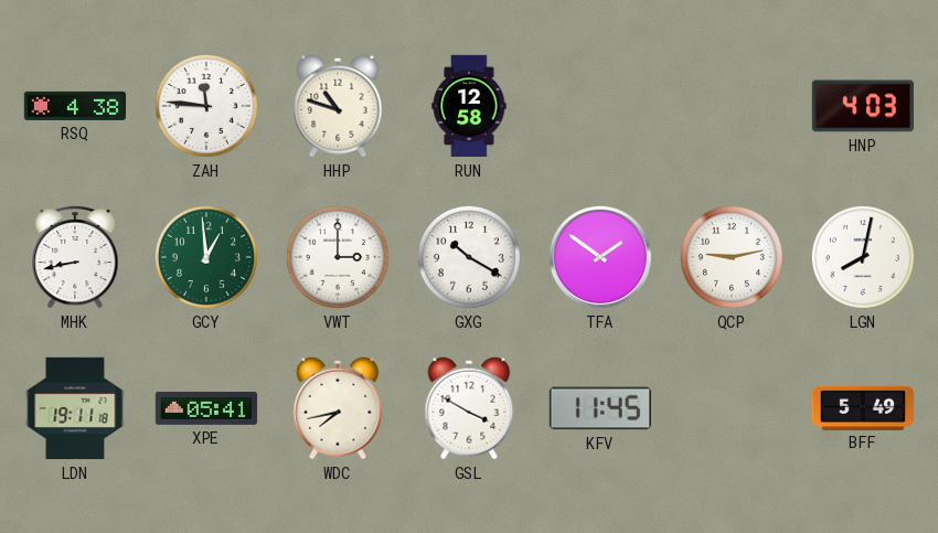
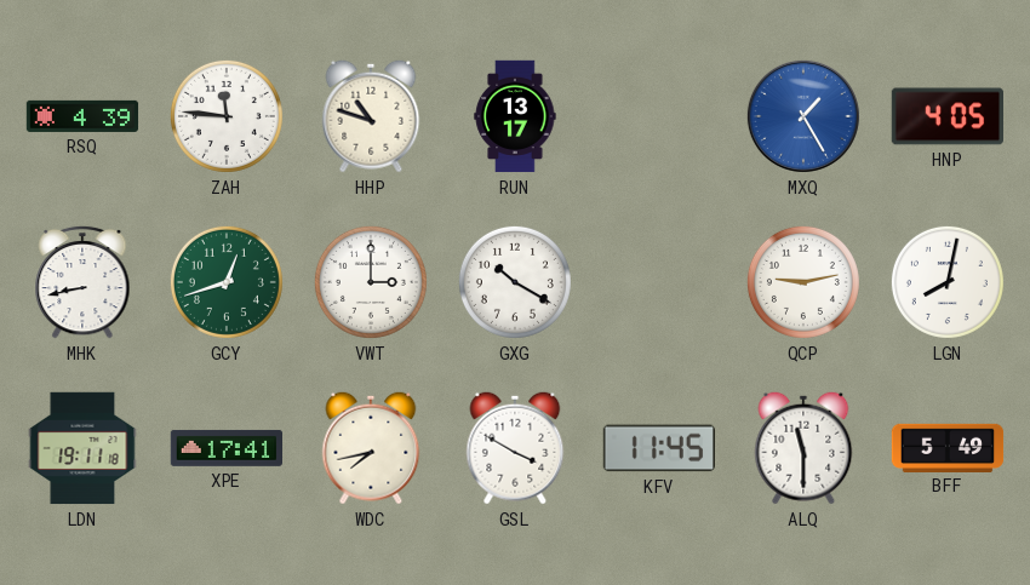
RSQ: 4:38 -> 4:39
RUN: 12:58 -> 13:17
MXQ: none -> 1:25
HNP: 4:03 -> 4:05
GCY: 12:59 -> 12:42
TFA: 1:51 -> none
XPE: 05:41 -> 17:41
ALQ: none -> 11:30
